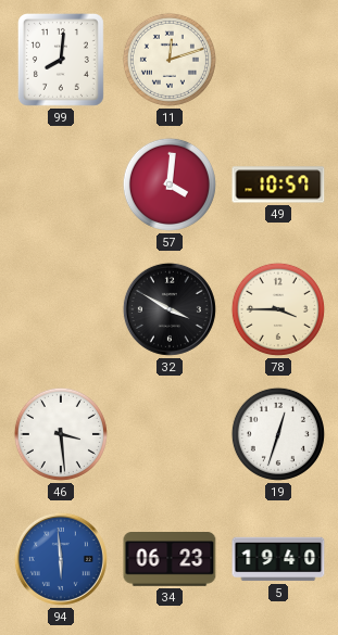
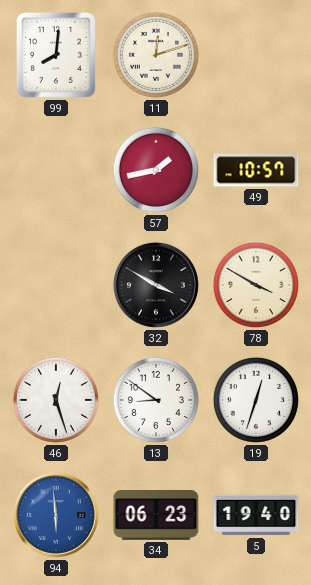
57: 4:01 -> 1:43
78: 3:45 -> 3:50
46: 3:29 -> 12:27
13: none -> 8:51
